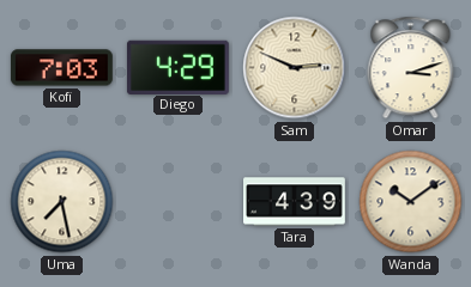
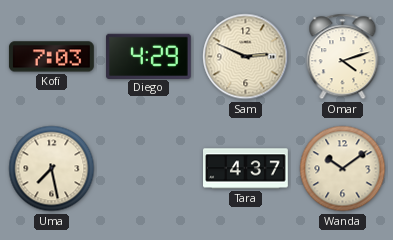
Omar: 3:12 -> 4:12
Tara: 4:39 -> 4:37
